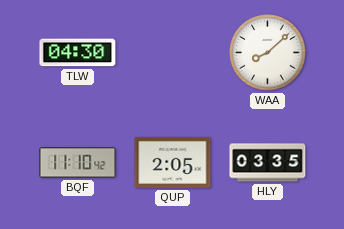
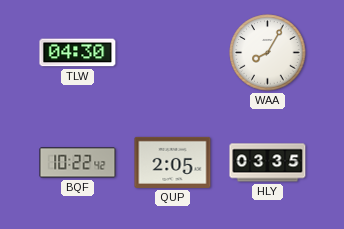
WAA: 8:08 -> 8:05
BQF: 11:10 -> 10:22
